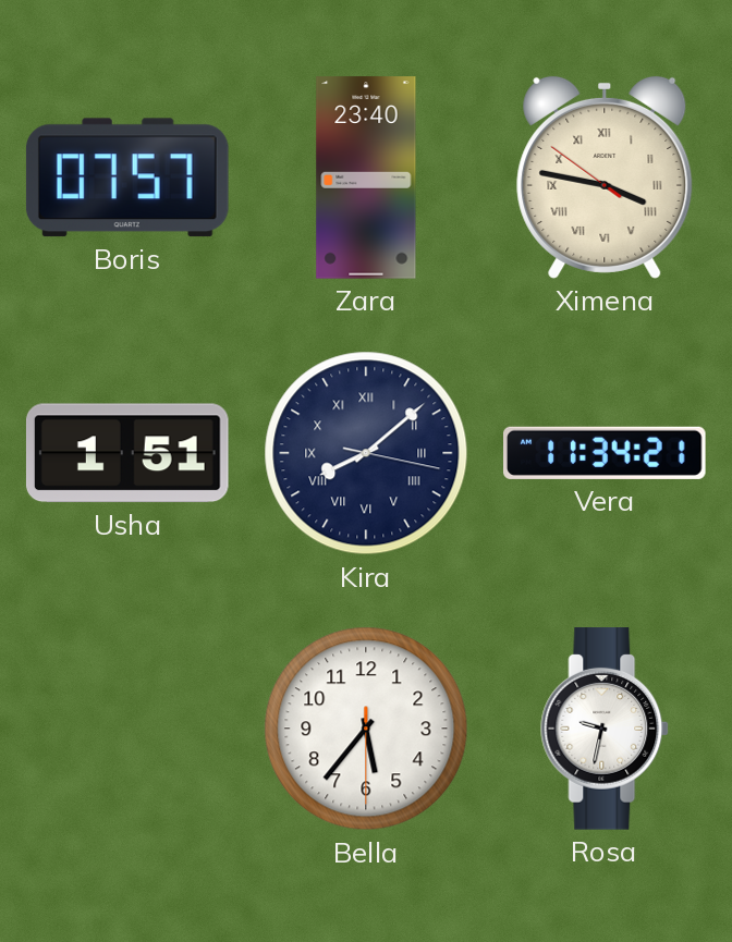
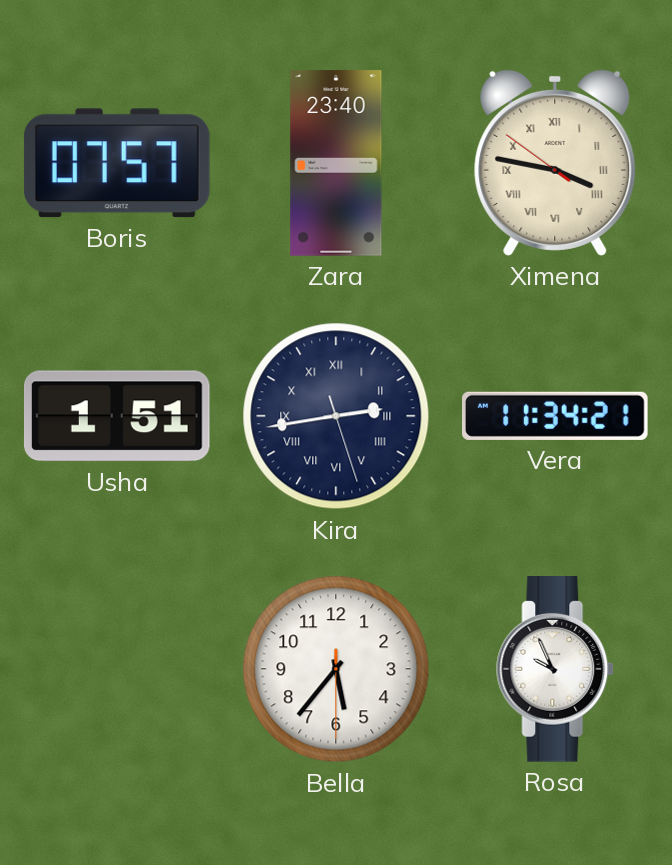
Kira: 8:08 -> 2:43
Rosa: 9:32 -> 9:56
